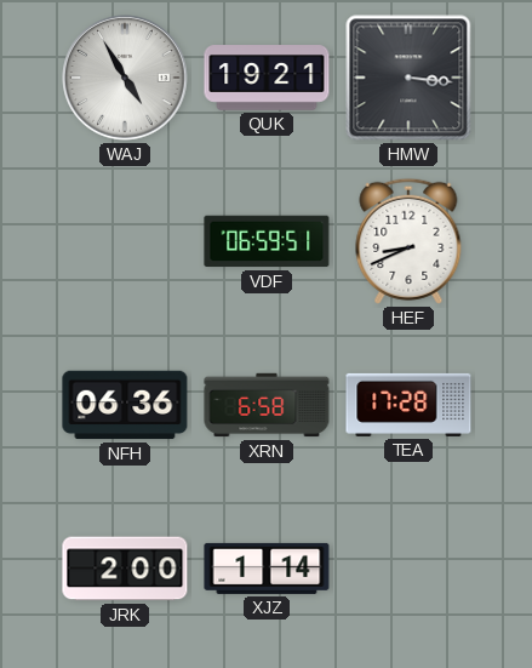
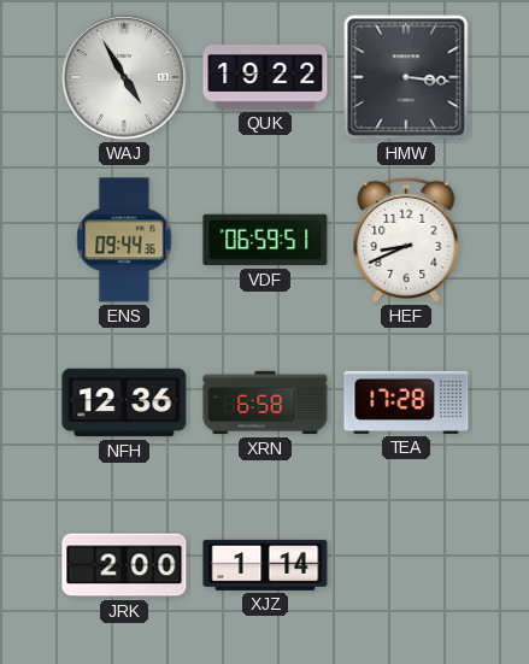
QUK: 19:21 -> 19:22
ENS: none -> 09:44
NFH: 06:36 -> 12:36
